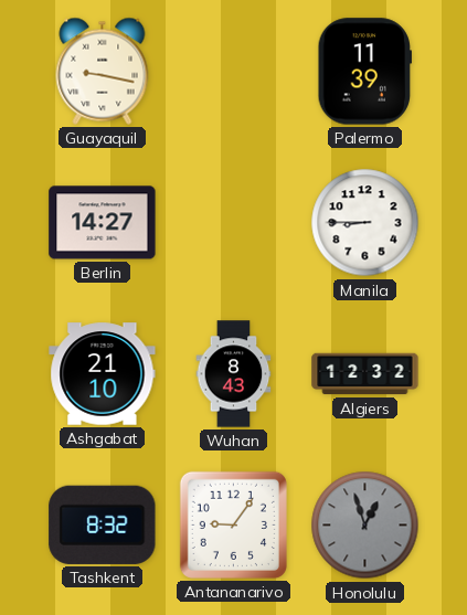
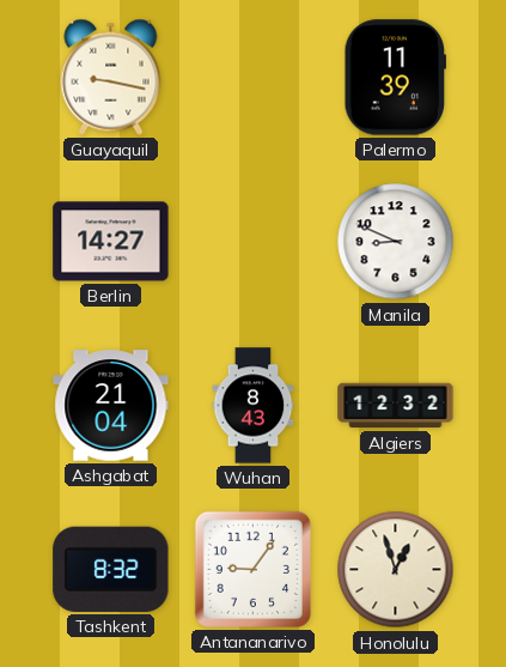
Manila: 8:45 -> 8:49
Ashgabat: 21:10 -> 21:04
Honolulu dial: grey -> cream
